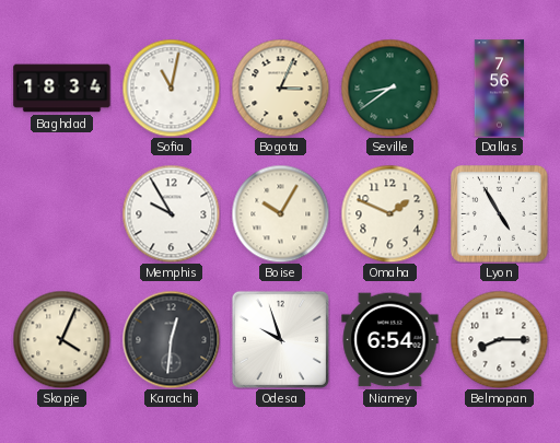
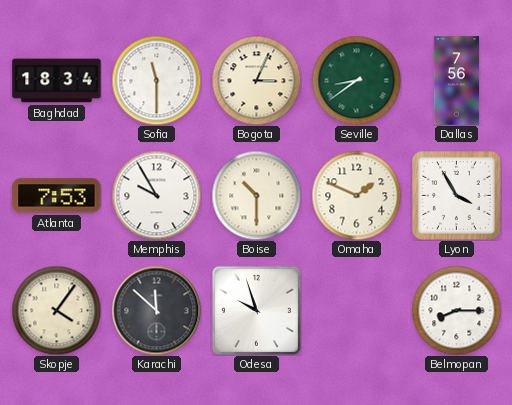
Sofia: 11:02 -> 11:30
Atlanta: none -> 7:53
Boise: 10:05 -> 10:30
Lyon: 4:55 -> 3:55
Skopje: 4:04 -> 4:06
Karachi: 12:31 -> 11:52
Niamey: 6:54 -> none
